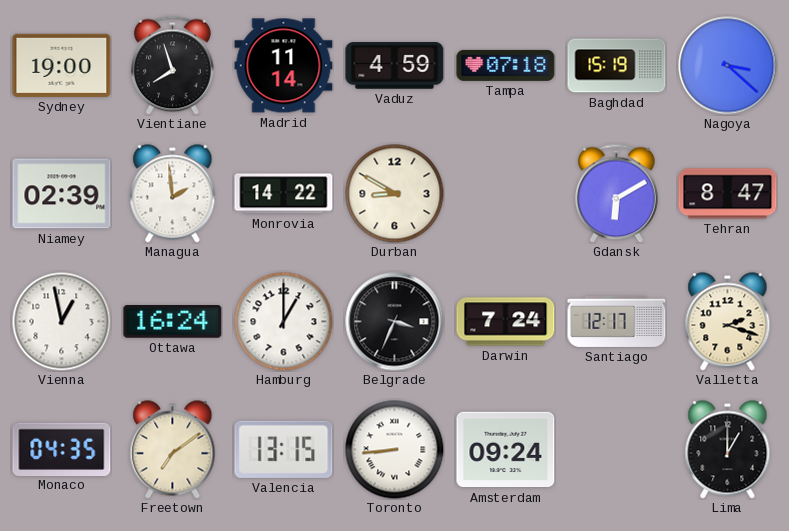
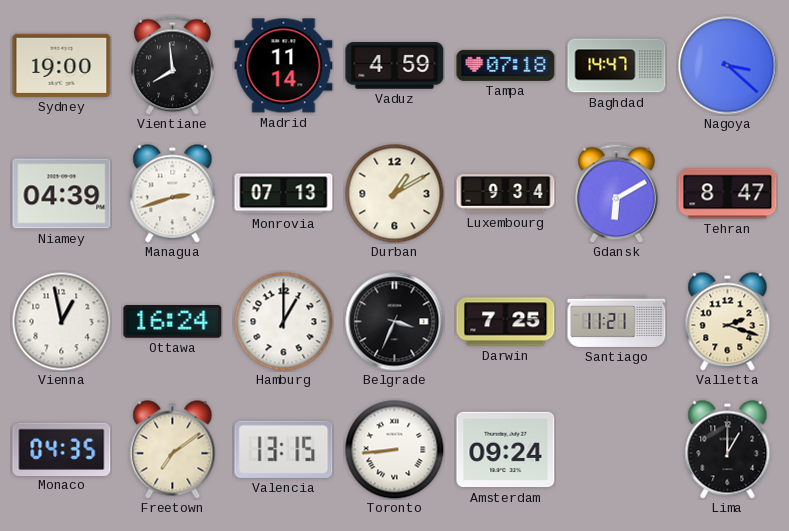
Vientiane: 7:57 -> 7:59
Baghdad: 15:19 -> 14:47
Niamey: 02:39 -> 04:39
Managua: 1:59 -> 2:42
Monrovia: 14:22 -> 07:13
Durban: 8:50 -> 1:10
Luxembourg: none -> 9:34
Darwin: 7:24 -> 7:25
Santiago: 12:17 -> 11:21
